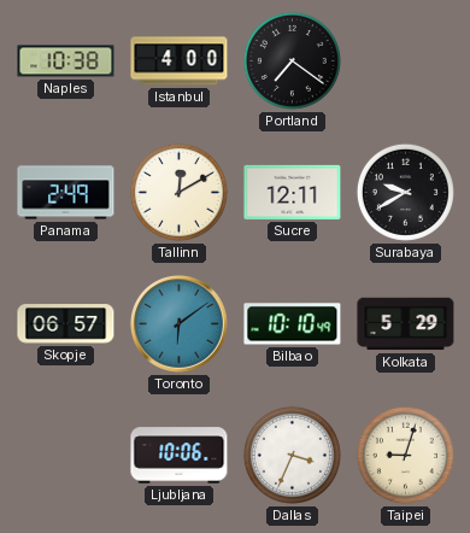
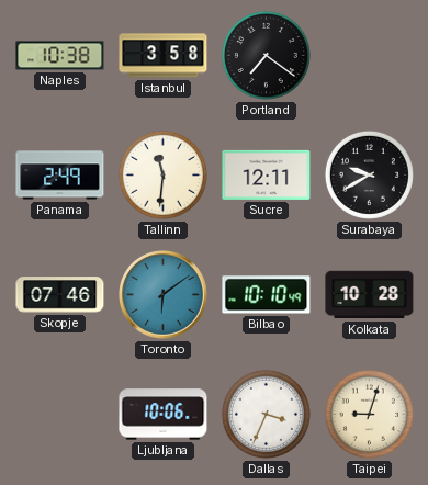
Istanbul: 4:00 -> 3:58
Tallinn: 12:10 -> 11:31
Skopje: 06:57 -> 07:46
Kolkata: 5:29 -> 10:28
